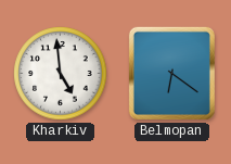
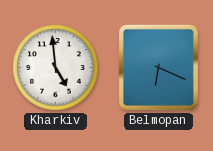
Belmopan: 6:21 -> 6:19
